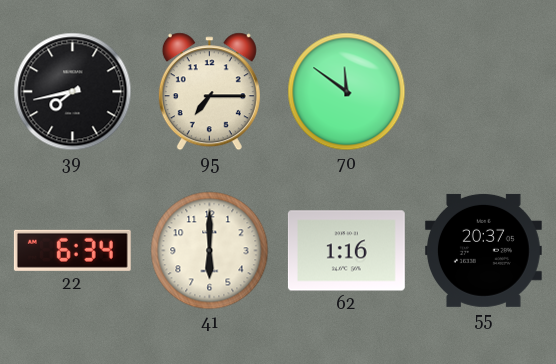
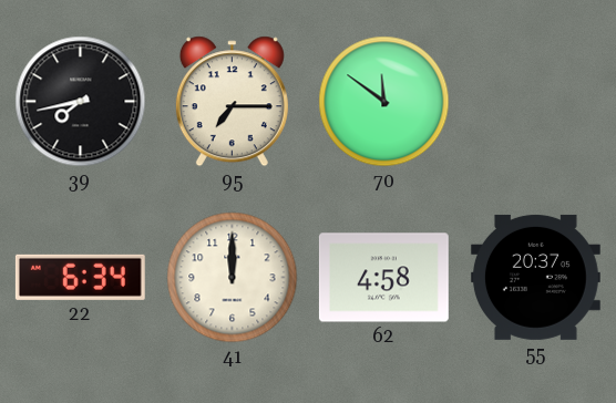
41: 6:00 -> 12:00
62: 1:16 -> 4:58
